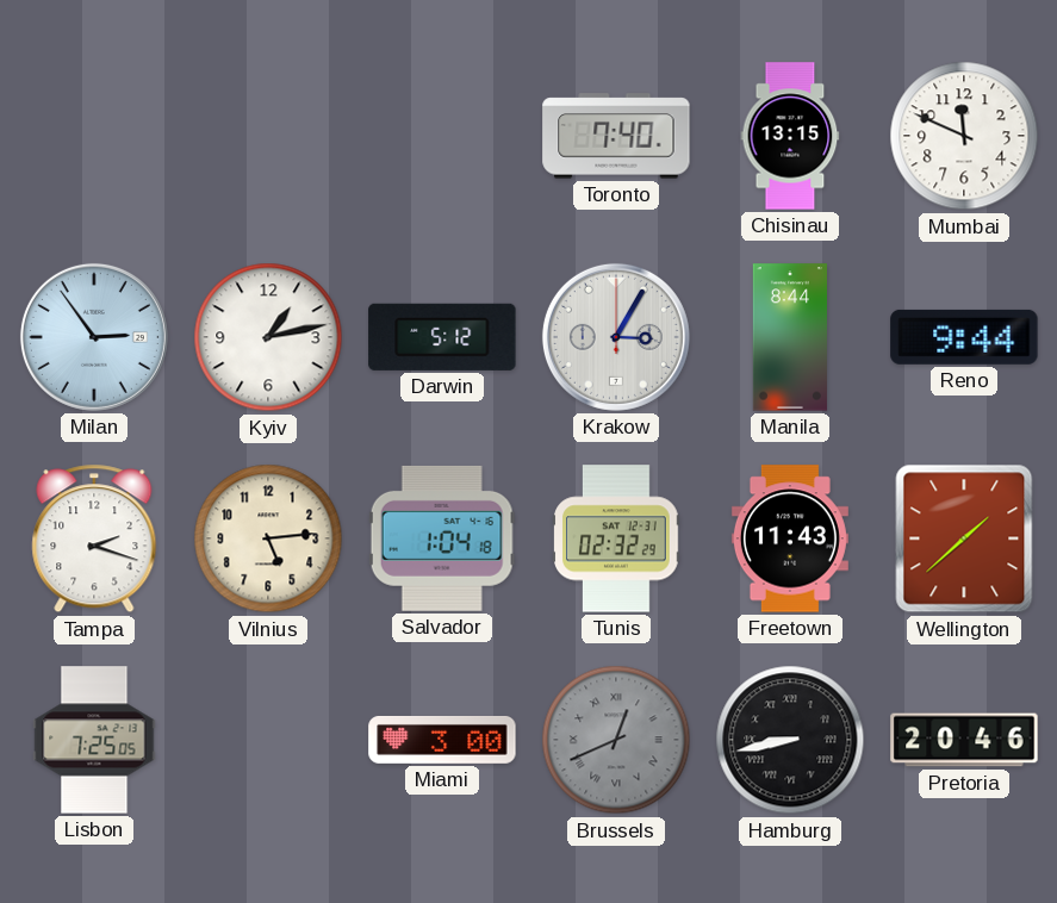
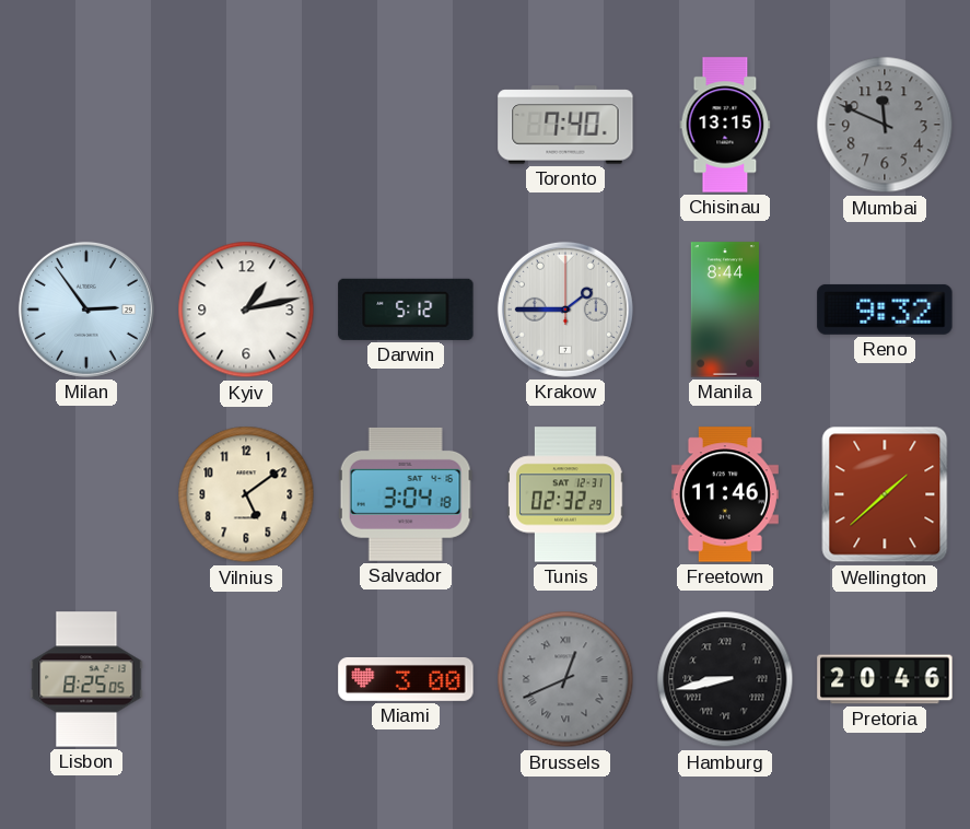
Mumbai dial: white -> grey
Krakow: 3:05 -> 1:45
Reno: 9:44 -> 9:32
Tampa: 2:18 -> none
Vilnius: 5:14 -> 5:09
Salvador: 1:04 -> 3:04
Freetown: 11:43 -> 11:46
Lisbon: 7:25 -> 8:25
